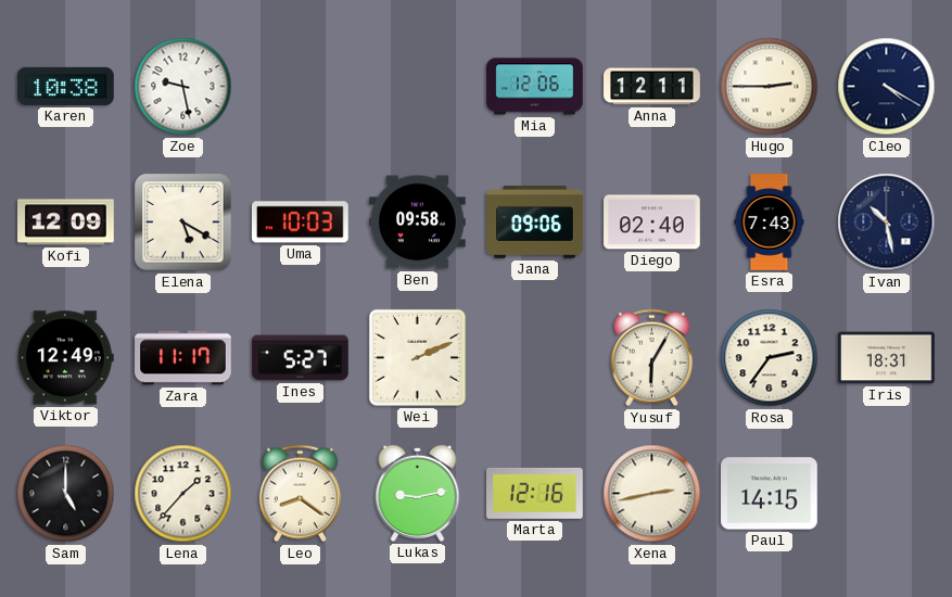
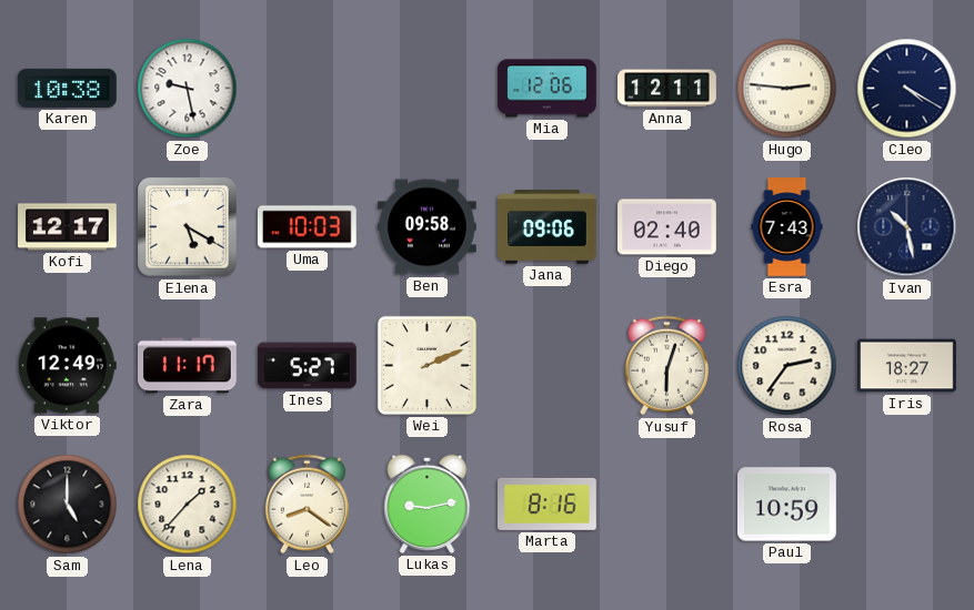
Hugo: 2:45 -> 2:46
Kofi: 12:09 -> 12:17
Yusuf: 6:05 -> 6:03
Iris: 18:31 -> 18:27
Marta: 12:16 -> 8:16
Xena: 2:43 -> none
Paul: 14:15 -> 10:59
